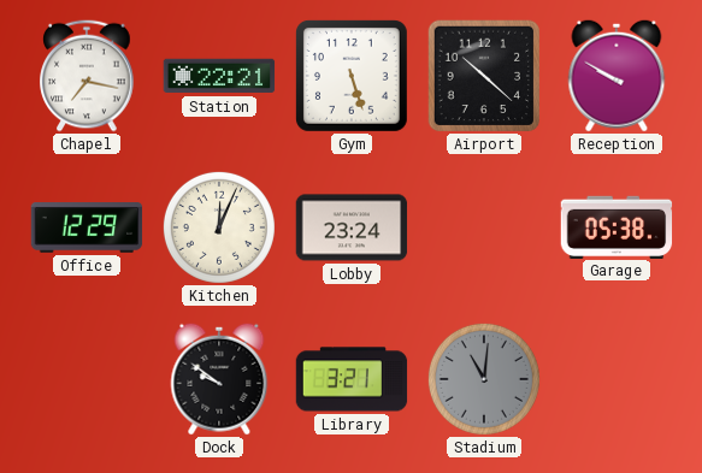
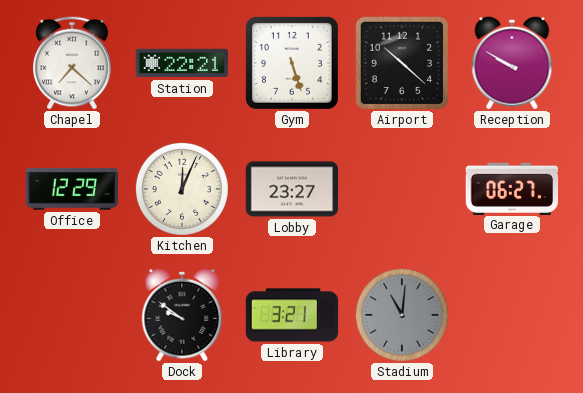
Chapel: 7:17 -> 7:22
Lobby: 23:24 -> 23:27
Garage: 05:38 -> 06:27
